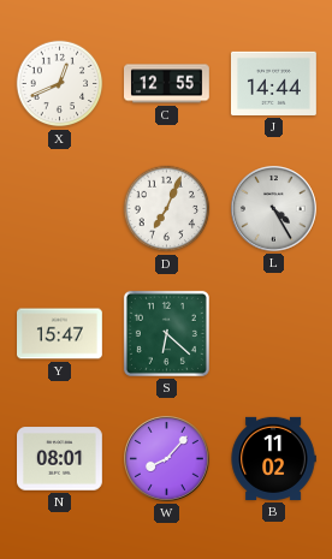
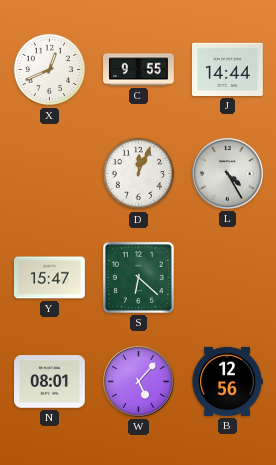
C: 12:55 -> 9:55
D: 7:04 -> 12:04
W: 8:07 -> 5:07
B: 11:02 -> 12:56
